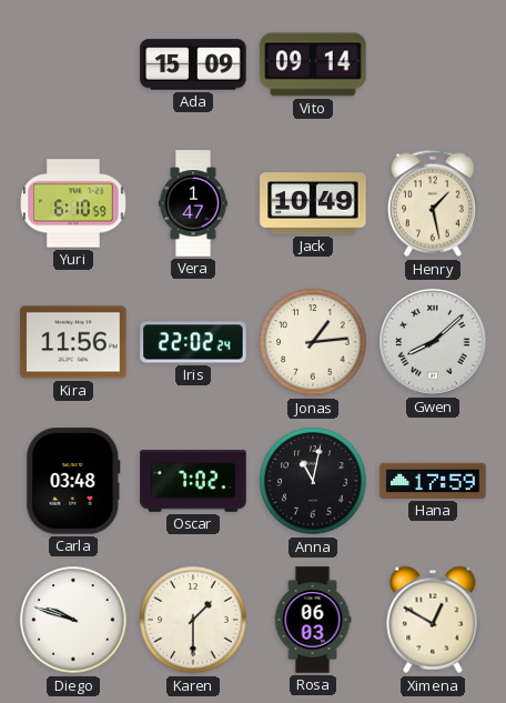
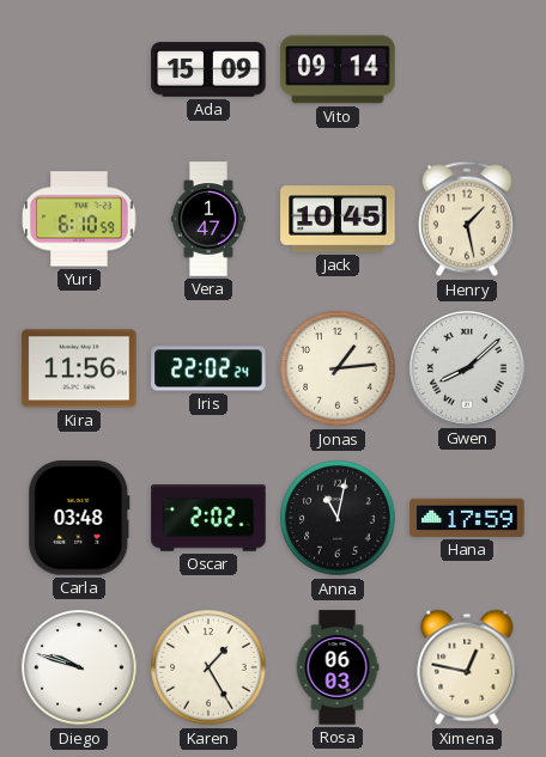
Jack: 10:49 -> 10:45
Oscar: 7:02 -> 2:02
Karen: 1:30 -> 1:25
Ximena: 12:50 -> 12:47
